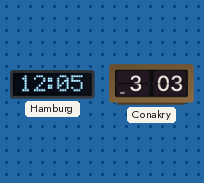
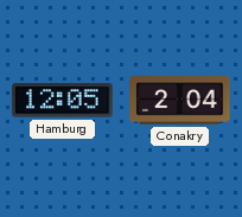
Conakry: 3:03 -> 2:04
